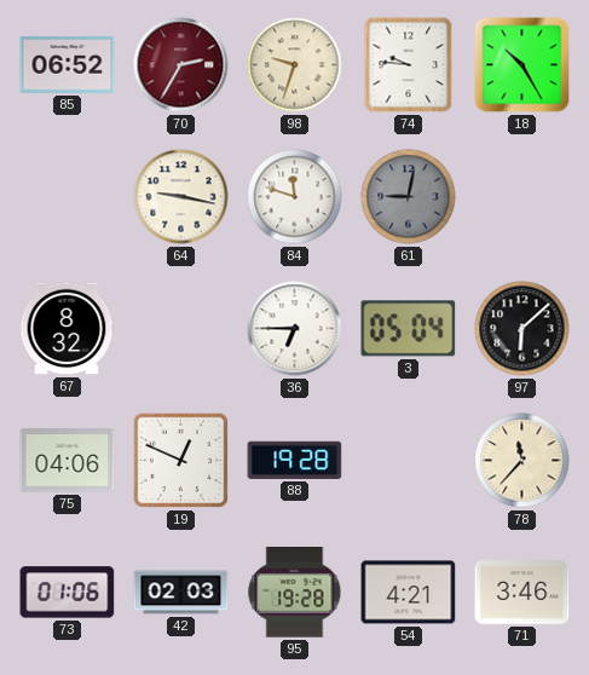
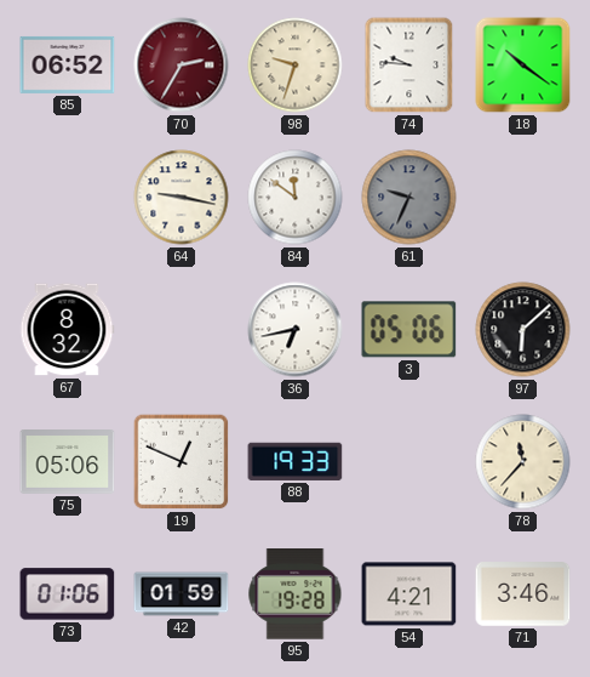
18: 10:25 -> 10:21
84: 11:48 -> 11:51
61: 9:02 -> 9:34
36: 6:45 -> 6:43
3: 05:04 -> 05:06
75: 04:06 -> 05:06
88: 19:28 -> 19:33
42: 02:03 -> 01:59
